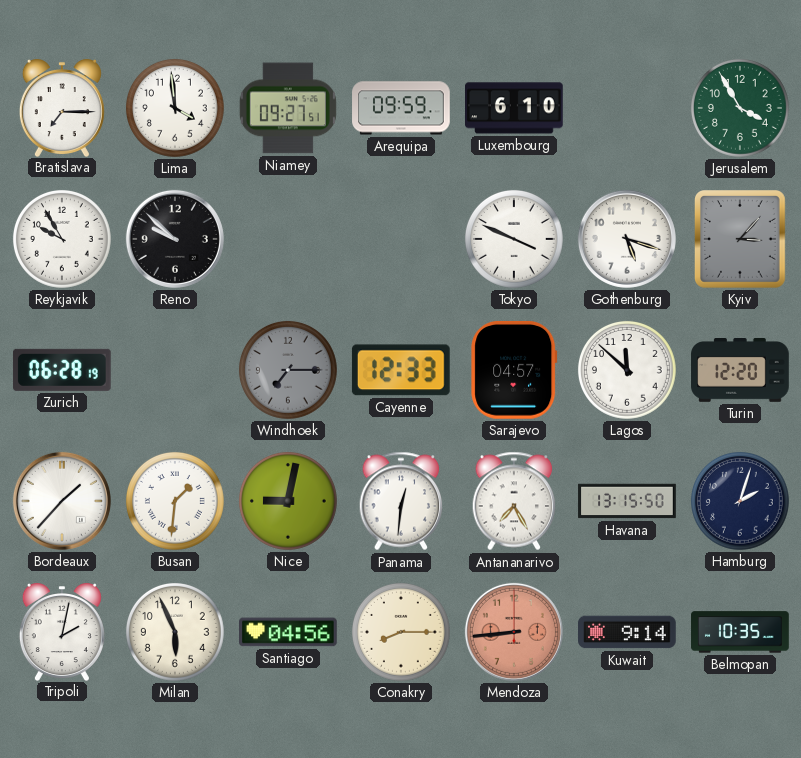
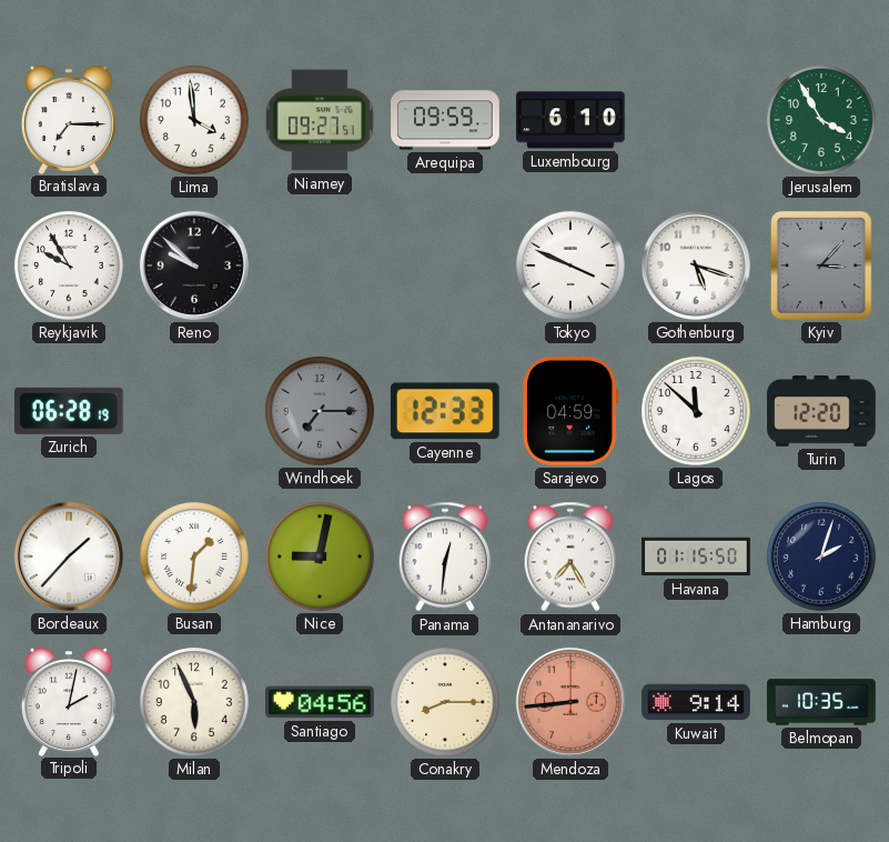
Sarajevo: 04:57 -> 04:59
Havana: 13:15 -> 01:15
